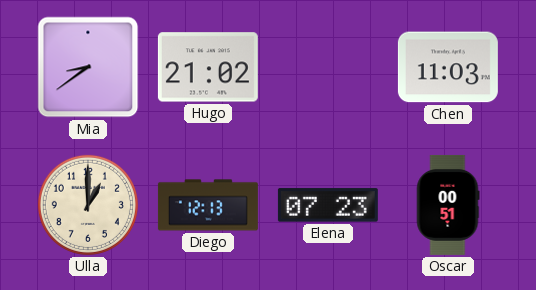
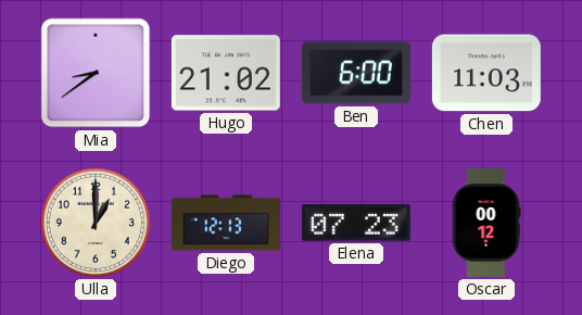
Ben: none -> 6:00
Oscar: 00:51 -> 00:12
